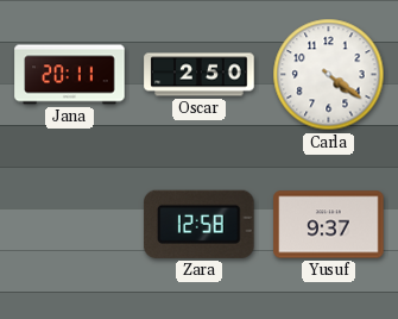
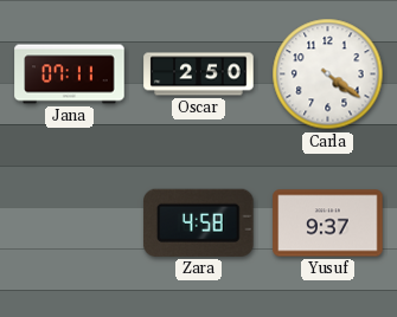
Jana: 20:11 -> 07:11
Zara: 12:58 -> 4:58
